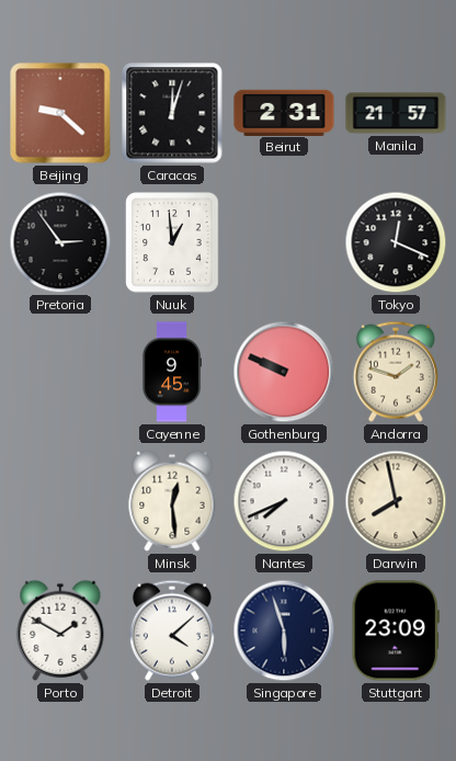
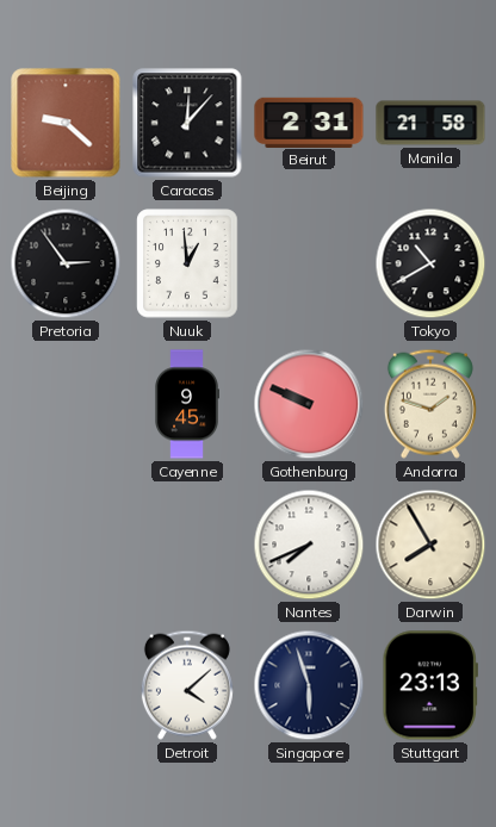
Caracas: 12:03 -> 12:07
Manila: 21:57 -> 21:58
Tokyo: 12:19 -> 10:40
Minsk: 12:29 -> none
Darwin: 7:58 -> 7:55
Porto: 1:50 -> none
Stuttgart: 23:09 -> 23:13
